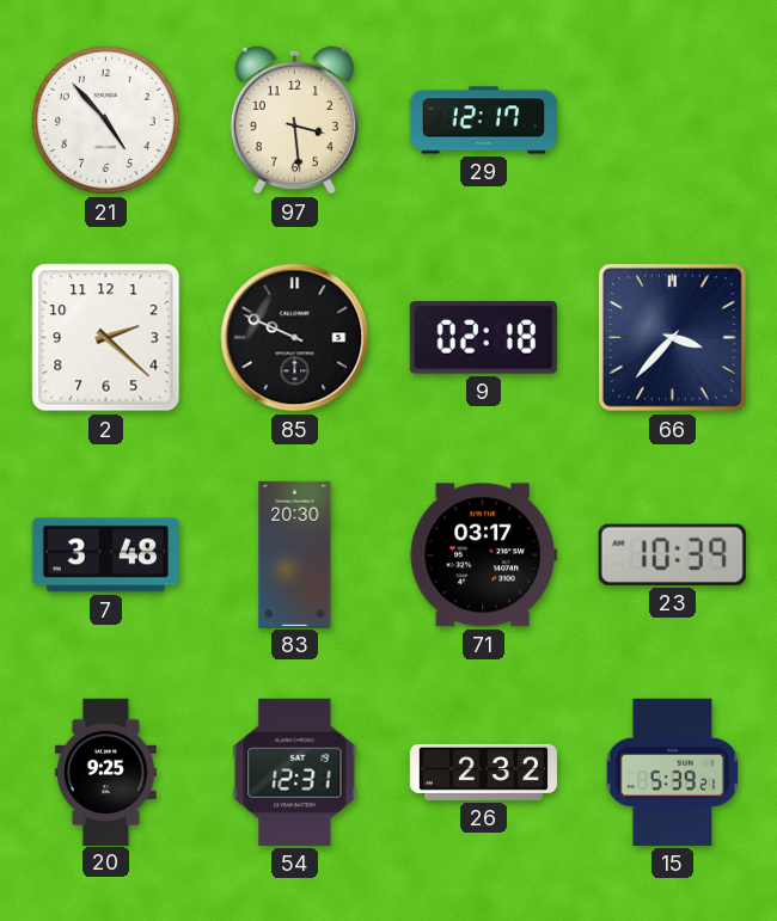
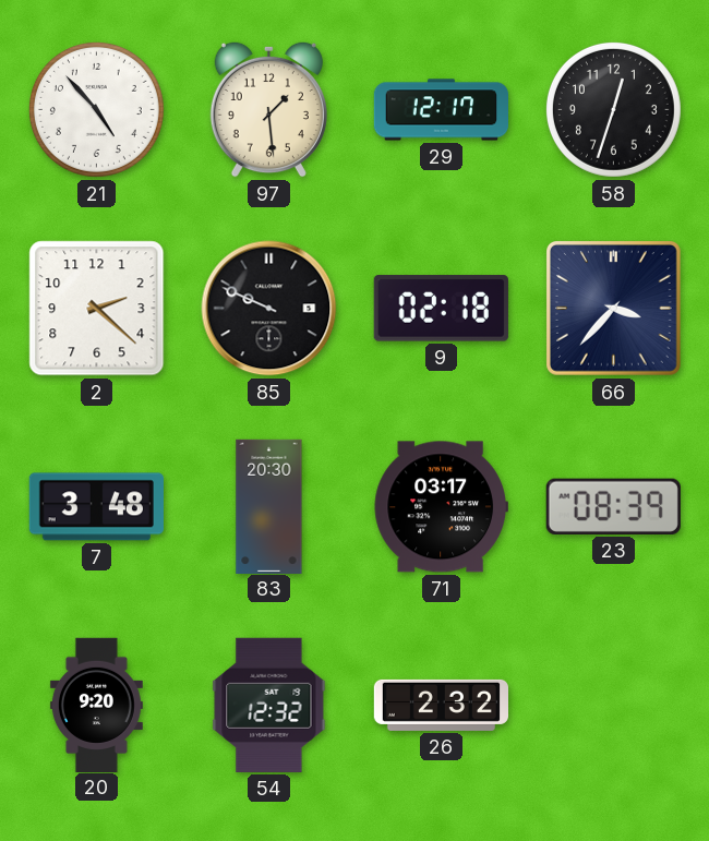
97: 3:29 -> 1:29
58: none -> 12:33
23: 10:39 -> 08:39
20: 9:25 -> 9:20
54: 12:31 -> 12:32
15: 5:39 -> none
